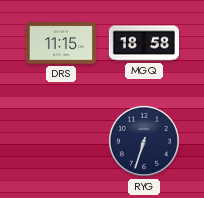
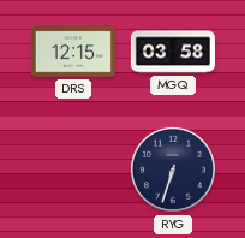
DRS: 11:15 -> 12:15
MGQ: 18:58 -> 03:58
